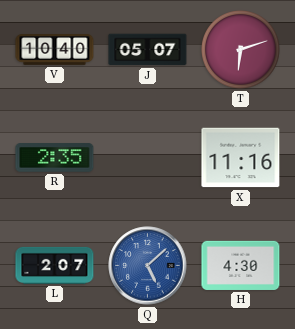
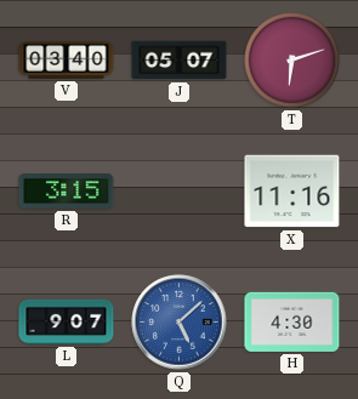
V: 10:40 -> 03:40
R: 2:35 -> 3:15
L: 2:07 -> 9:07
